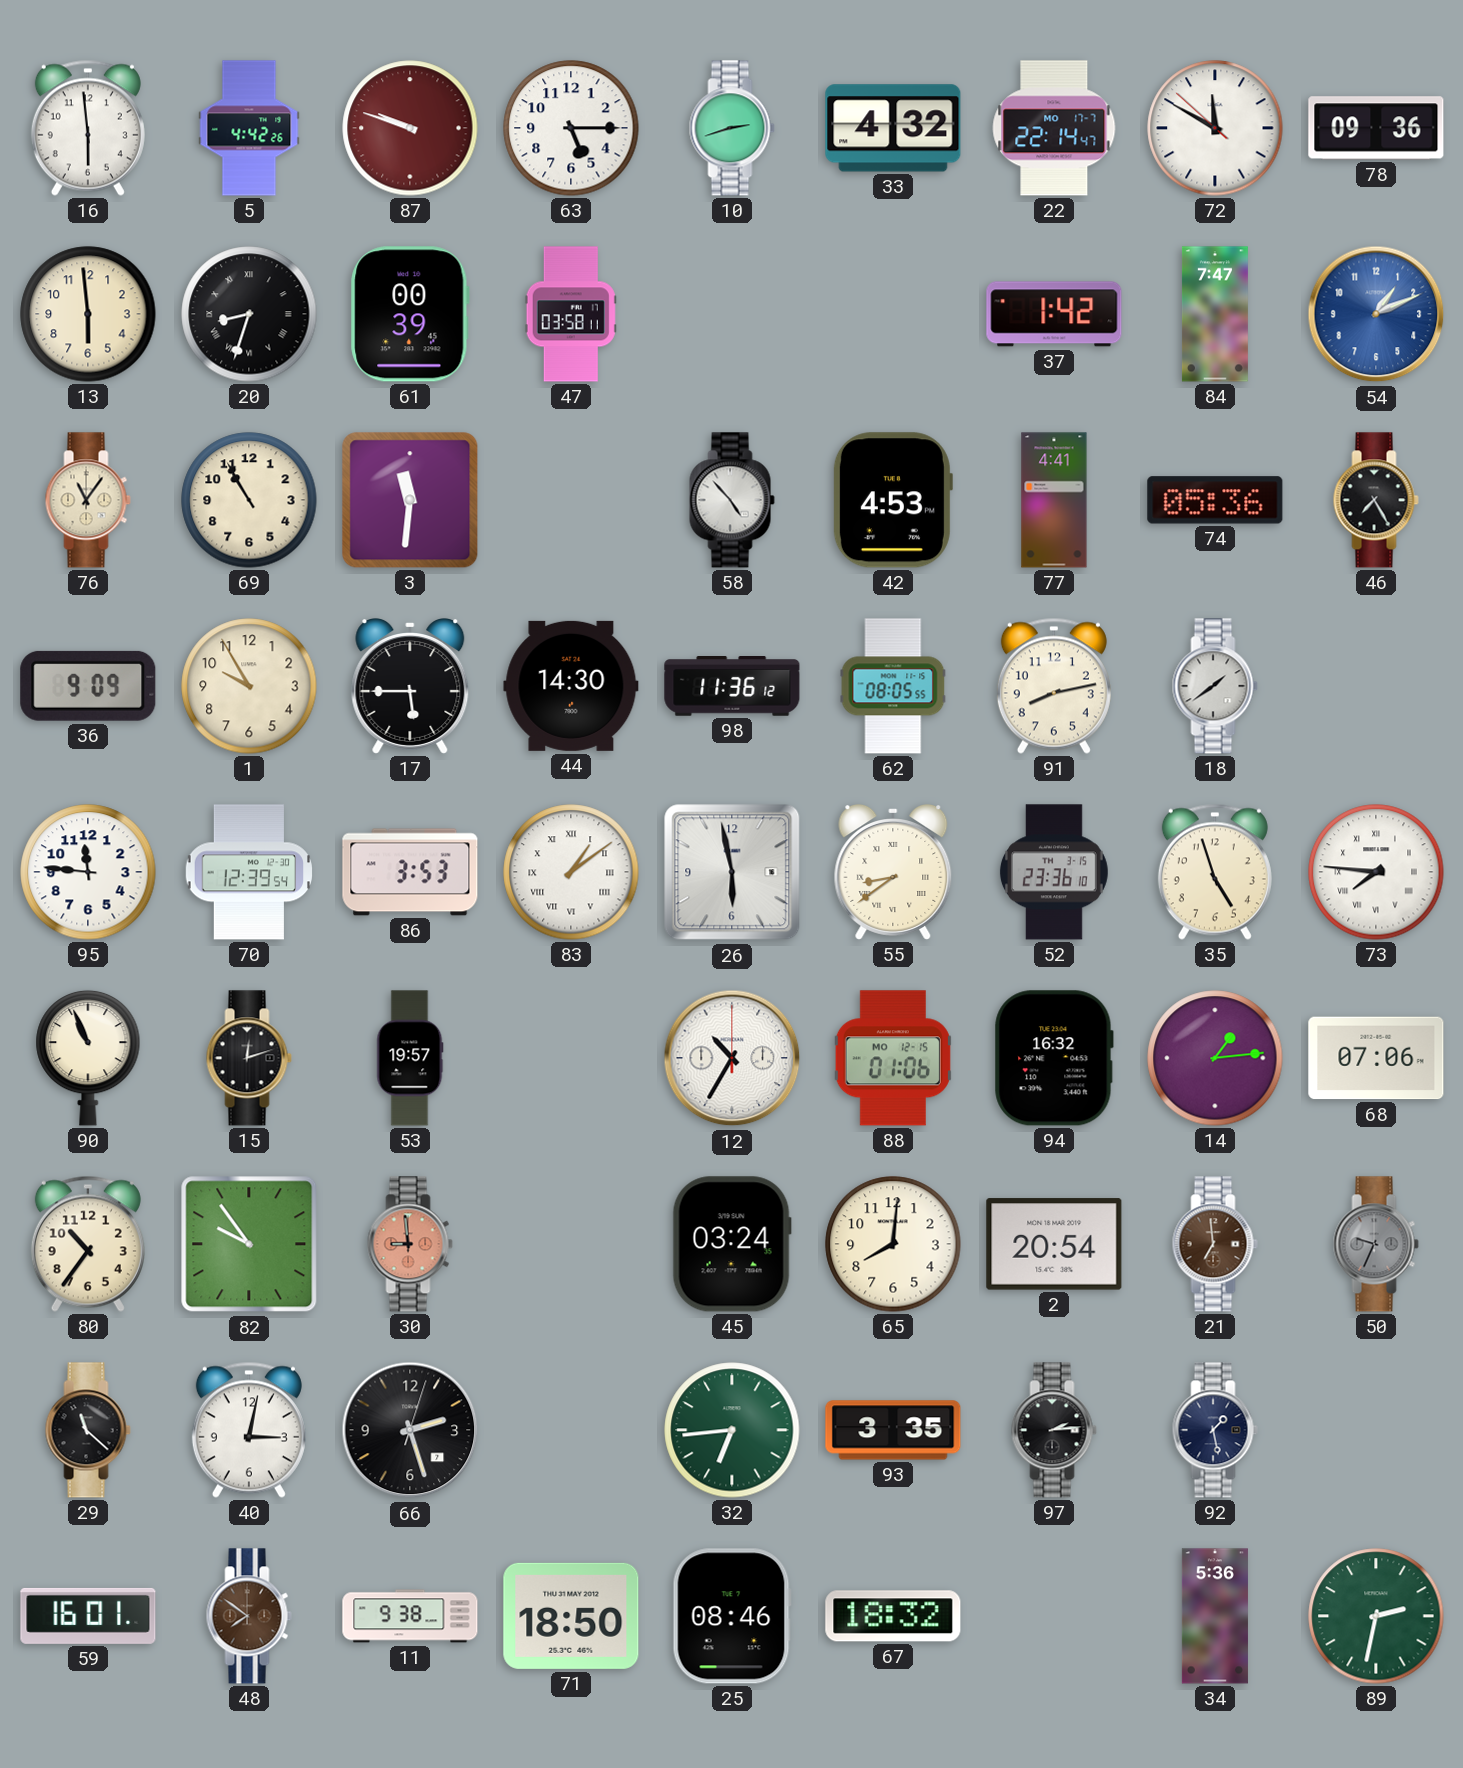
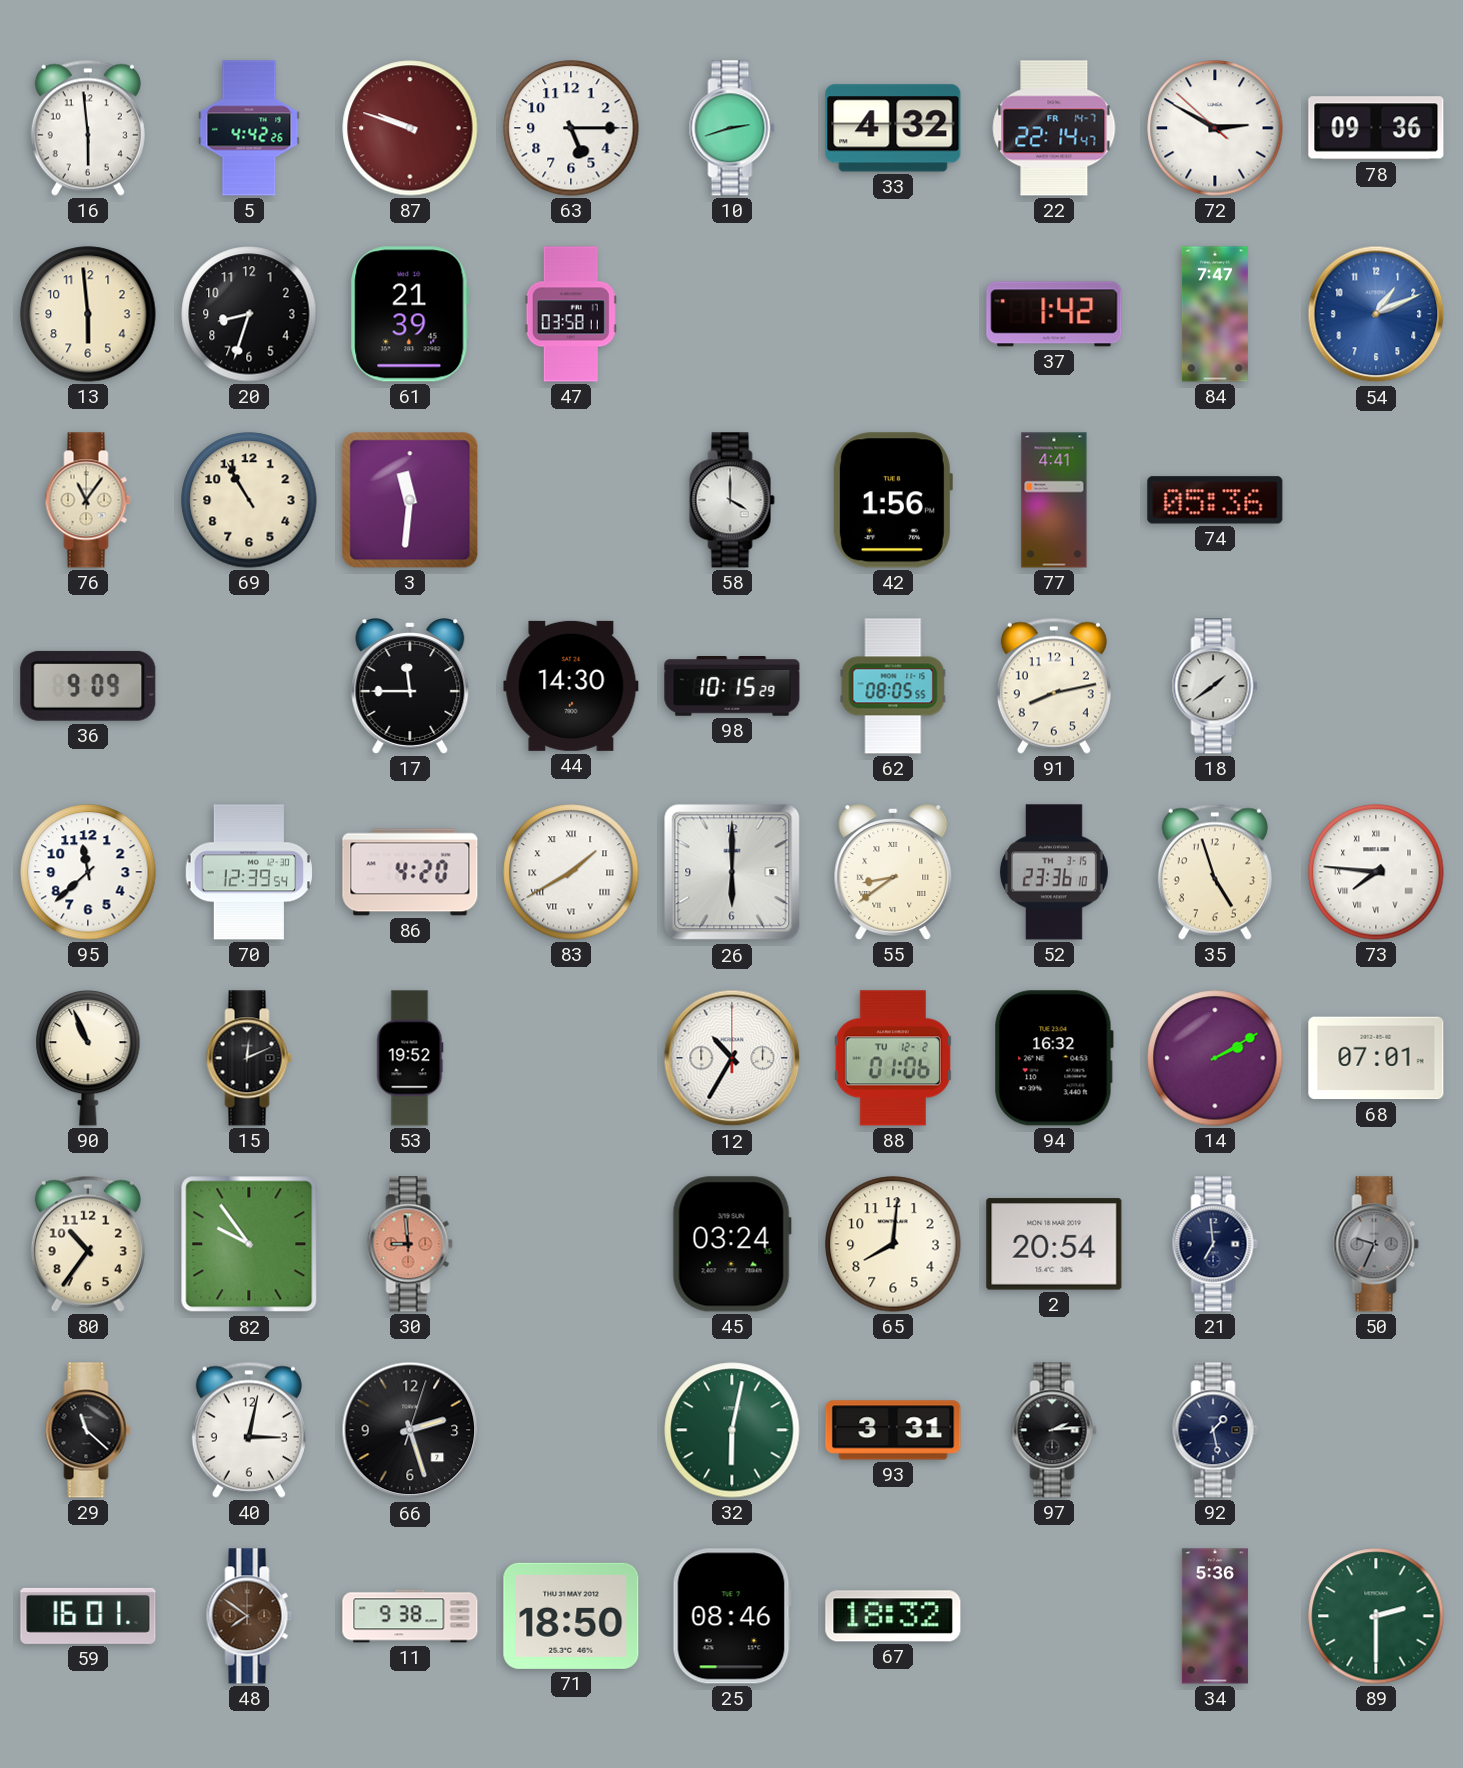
22 date: MO 17-7 -> FR 14-7
72: 11:49 -> 2:49
20 numerals: Roman -> Arabic
61: 00:39 -> 21:39
58: 4:53 -> 4:00
42: 4:53 -> 1:56
46: 7:25 -> none
1: 9:55 -> none
17: 5:45 -> 11:45
98: 11:36 -> 10:15
95: 11:46 -> 11:38
86: 3:53 -> 4:20
83: 1:09 -> 1:40
26: 5:58 -> 6:00
15: 12:12 -> 12:11
53: 19:57 -> 19:52
88 date: MO 12-15 -> TU 12-2
14: 1:14 -> 2:10
68: 07:06 -> 07:01
21 dial: brown -> navy
32: 6:44 -> 6:02
93: 3:35 -> 3:31
89: 2:32 -> 2:30
